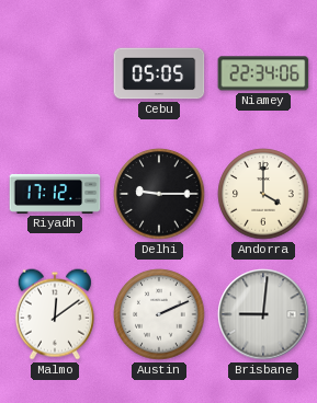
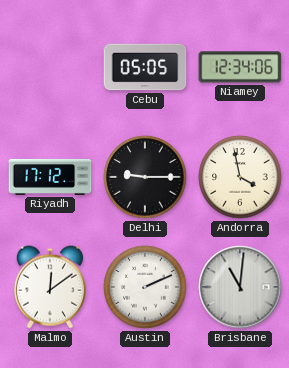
Niamey: 22:34 -> 12:34
Andorra: 4:00 -> 3:58
Brisbane: 9:01 -> 11:01
